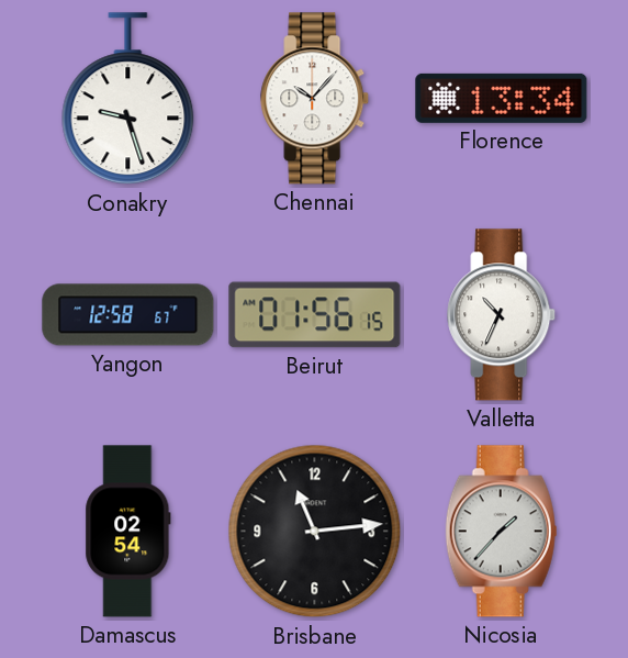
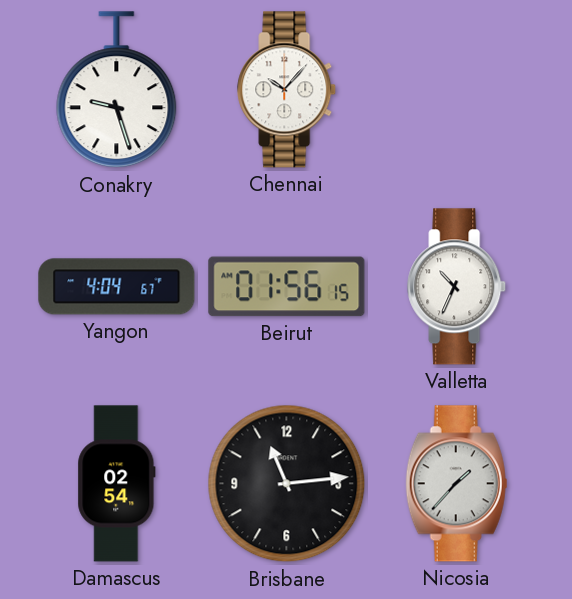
Florence: 13:34 -> none
Yangon: 12:58 -> 4:04
